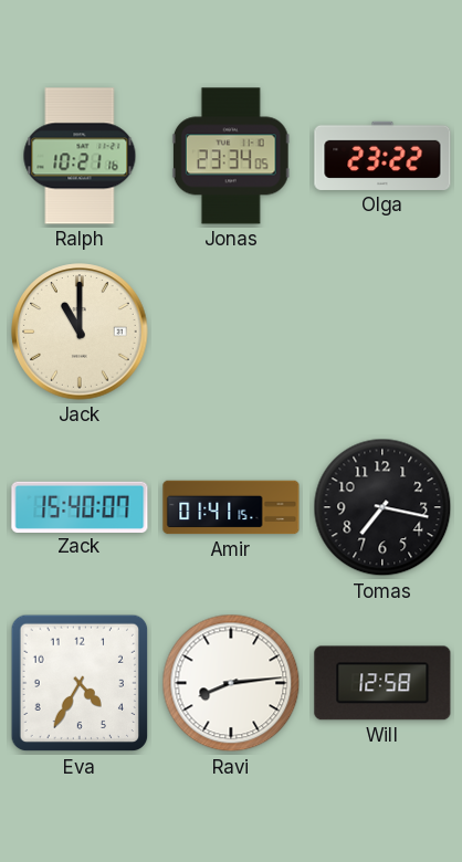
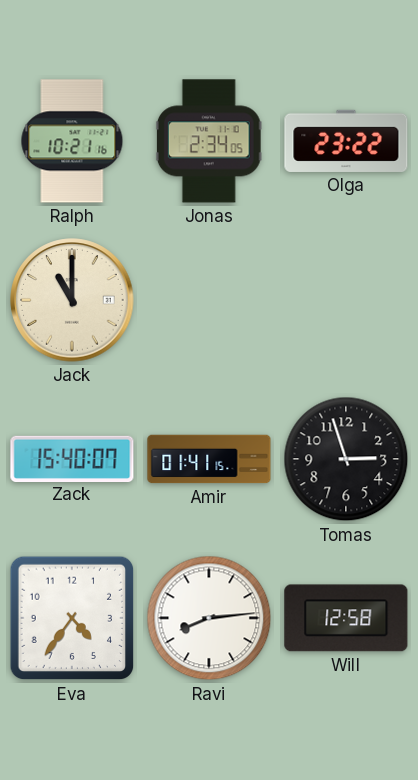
Jonas: 23:34 -> 2:34
Tomas: 7:17 -> 2:57
Eva: 4:35 -> 4:36
